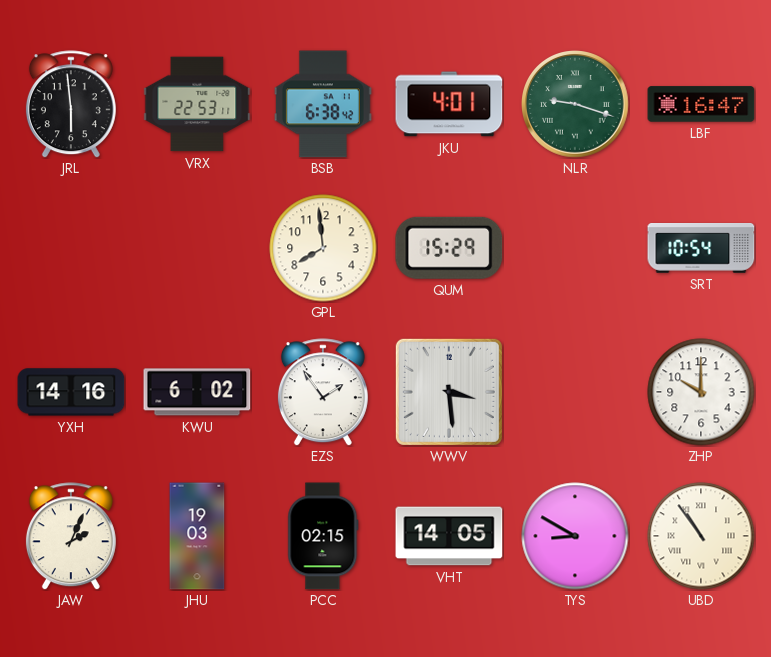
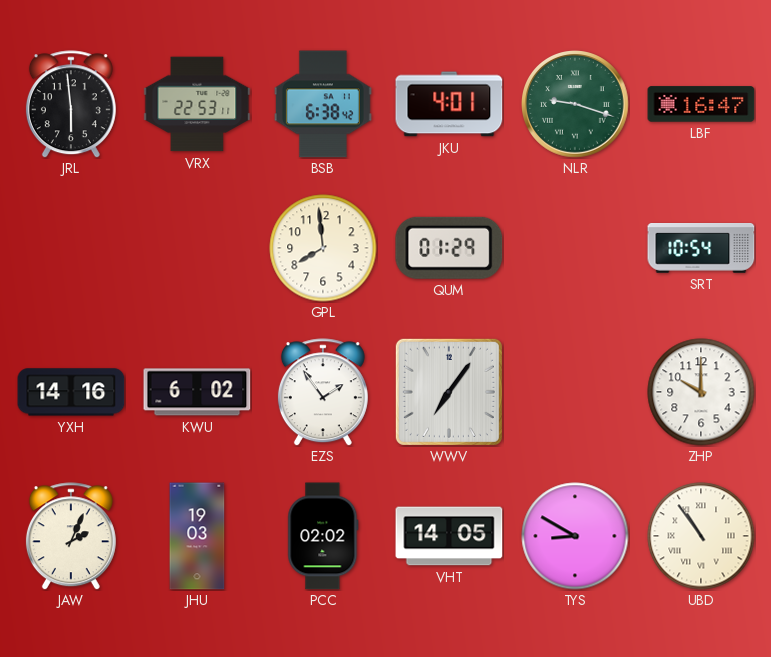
QUM: 15:29 -> 01:29
WWV: 3:29 -> 7:06
PCC: 02:15 -> 02:02
